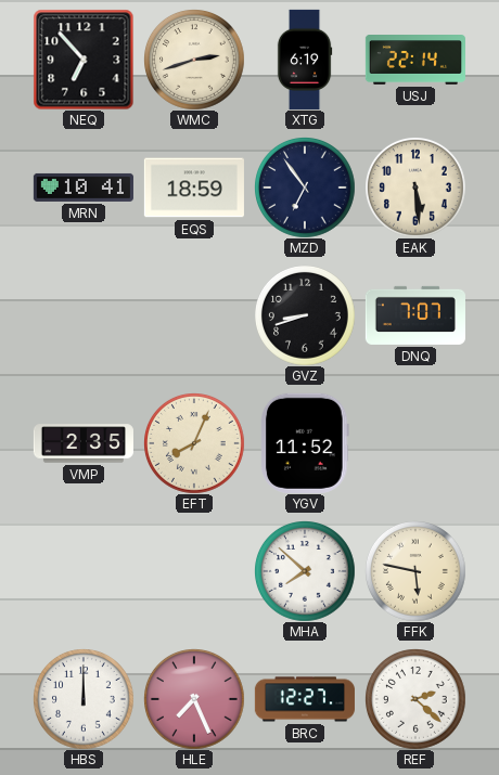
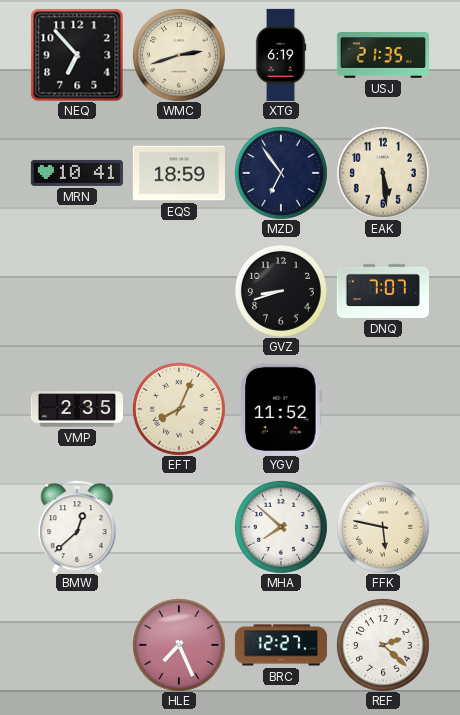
USJ: 22:14 -> 21:35
BMW: none -> 12:38
HBS: 12:00 -> none
